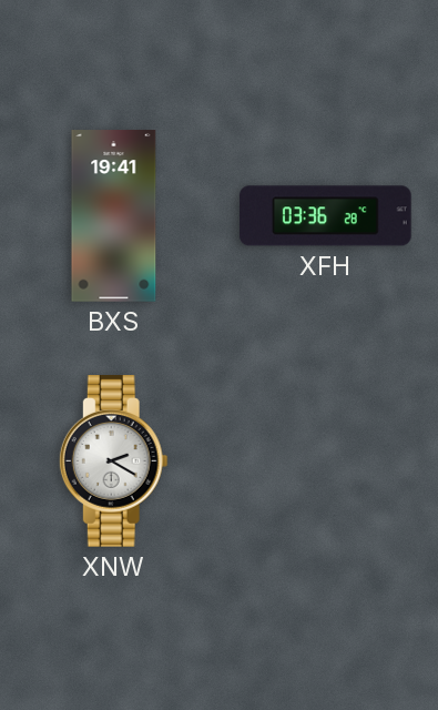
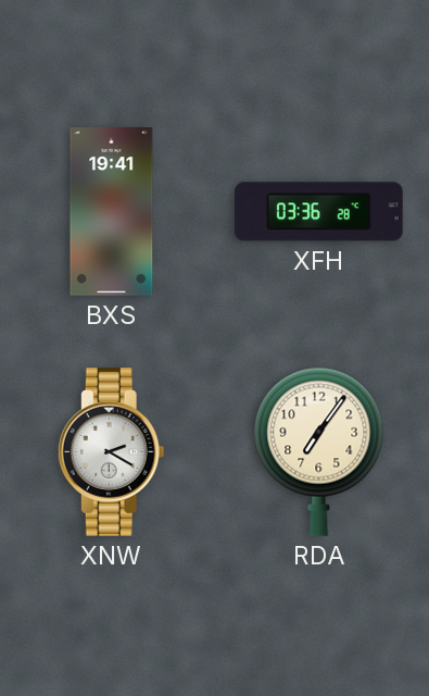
RDA: none -> 7:06
